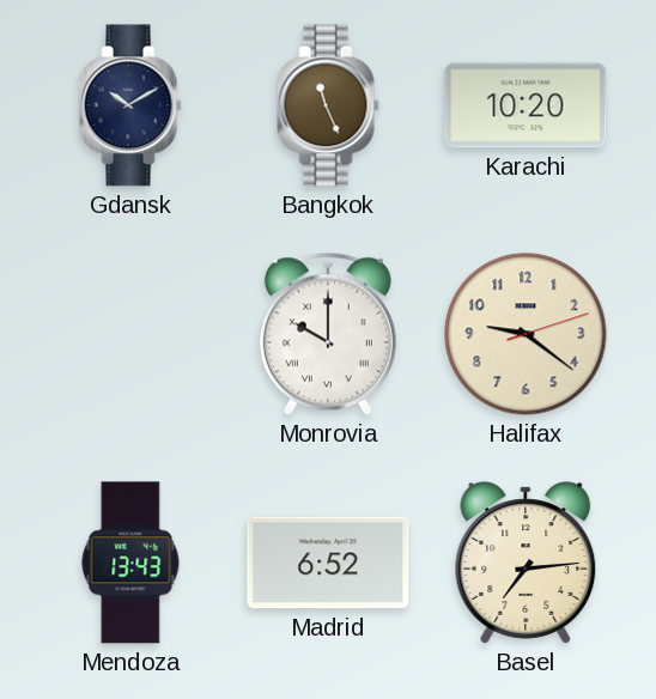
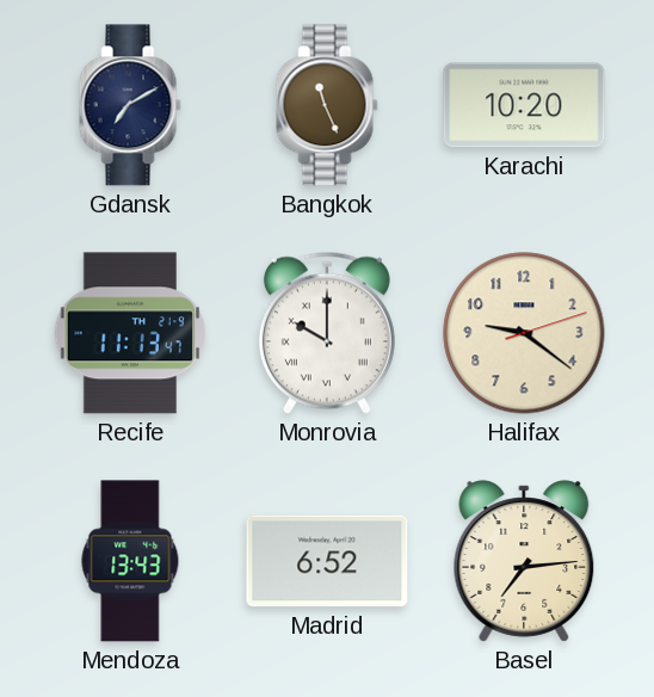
Gdansk: 10:10 -> 7:10
Recife: none -> 11:13
